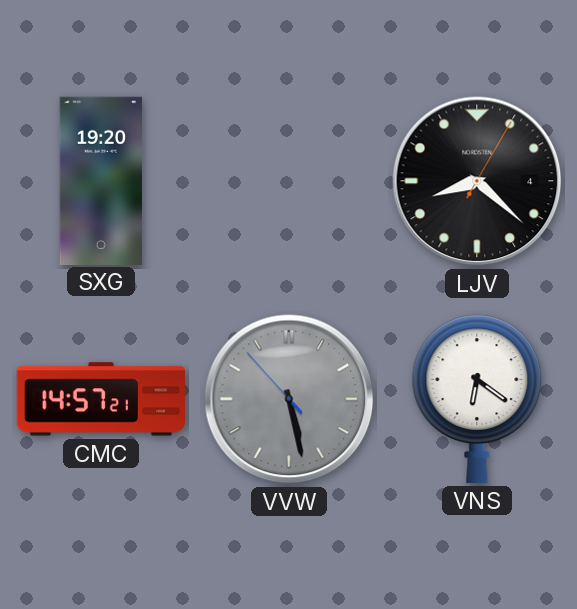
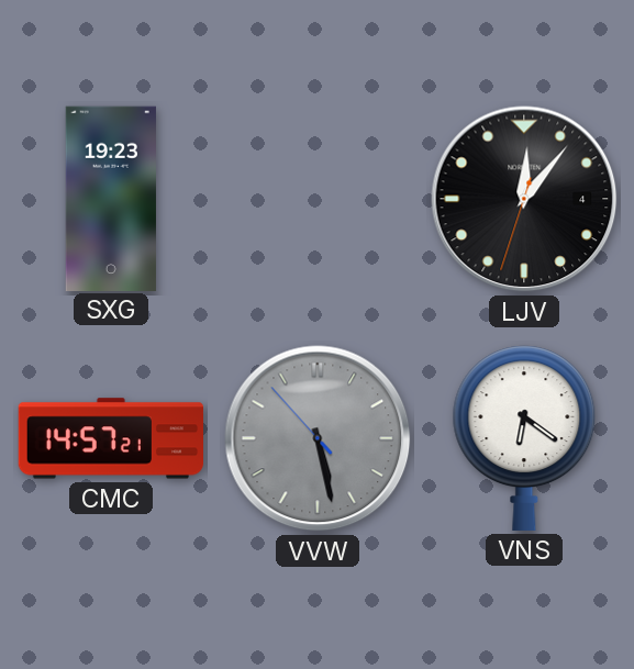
SXG: 19:20 -> 19:23
LJV: 8:22 -> 12:06
